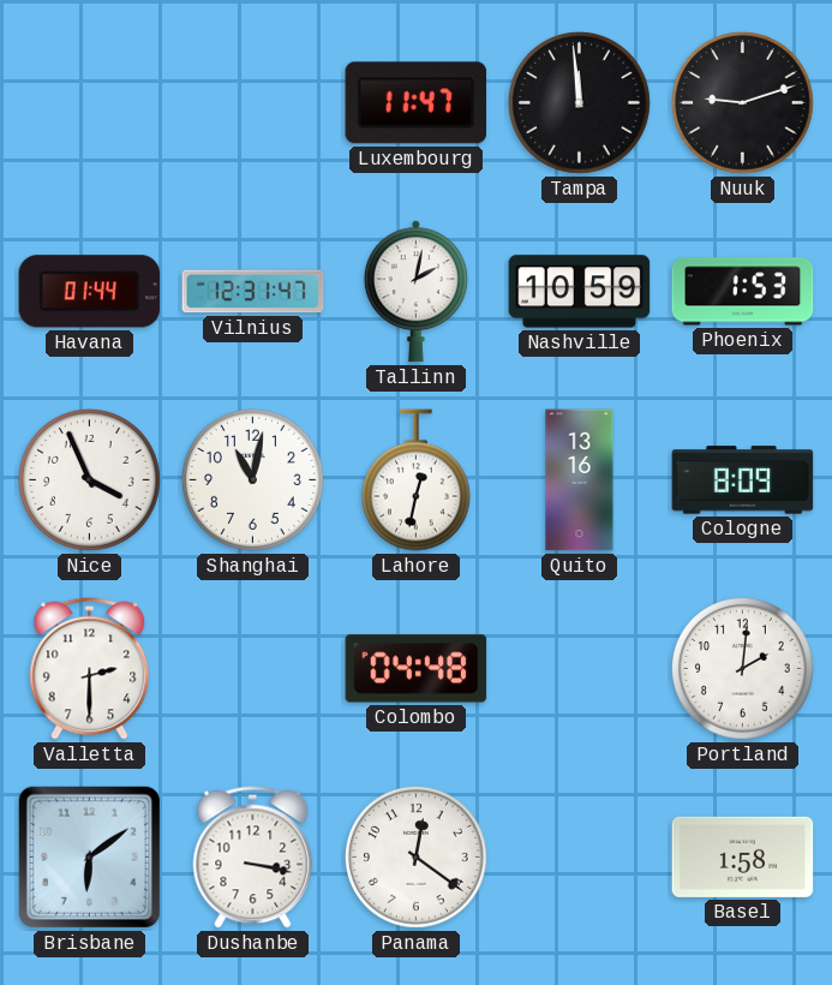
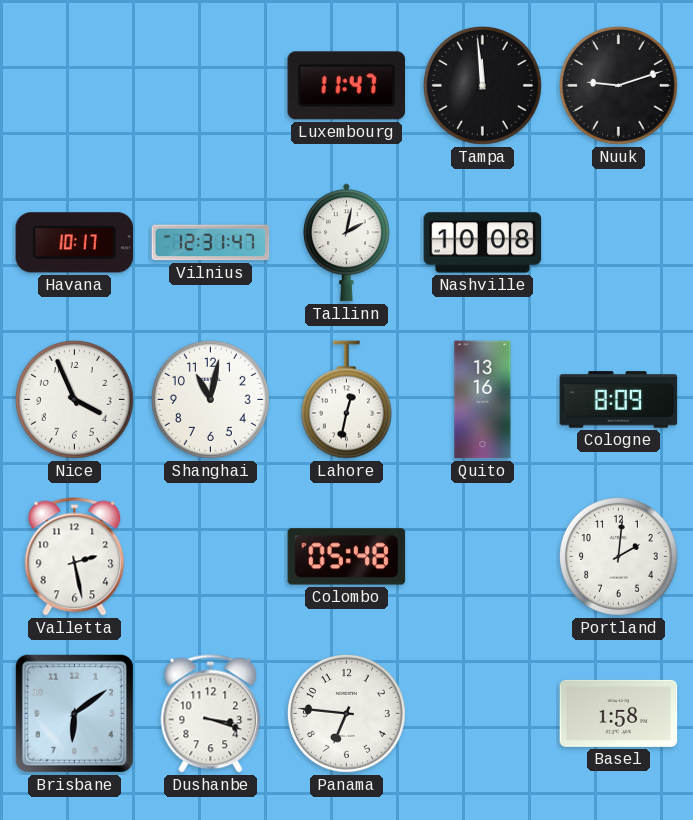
Havana: 01:44 -> 10:17
Nashville: 10:59 -> 10:08
Phoenix: 1:53 -> none
Valletta: 2:30 -> 2:28
Colombo: 04:48 -> 05:48
Dushanbe: 3:17 -> 3:18
Panama: 12:21 -> 6:46
